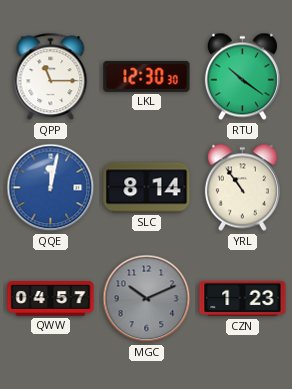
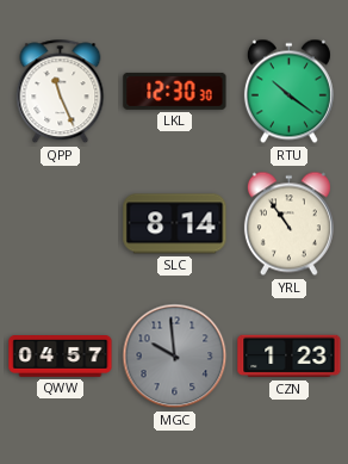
QPP: 11:15 -> 11:26
QQE: 12:02 -> none
MGC: 10:11 -> 9:59
